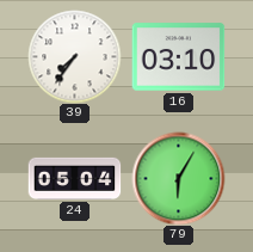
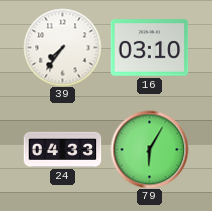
24: 05:04 -> 04:33
